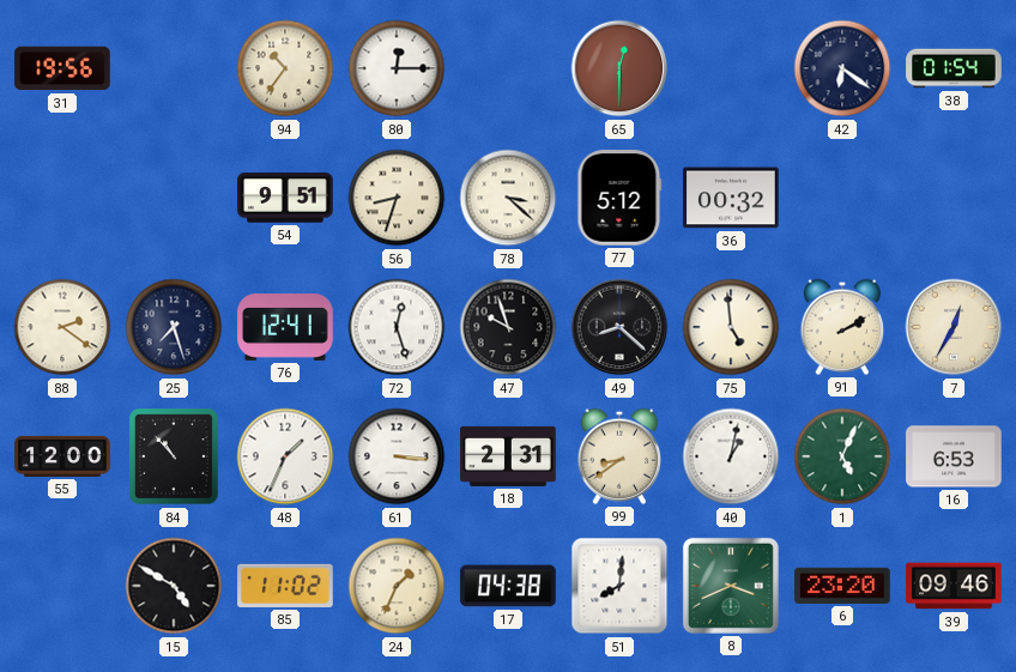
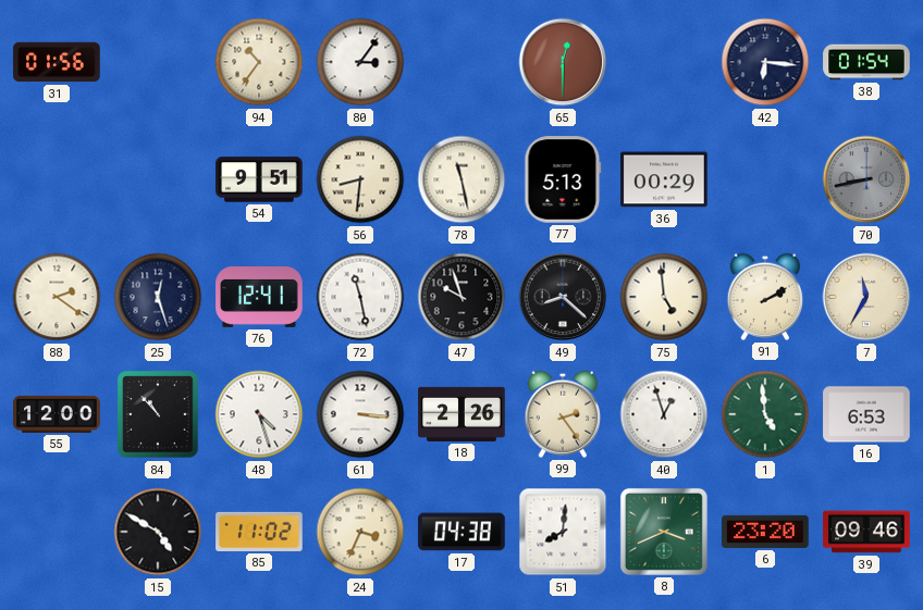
31: 19:56 -> 01:56
80: 12:15 -> 3:06
42: 6:21 -> 6:16
56: 8:33 -> 8:31
78: 3:22 -> 11:28
77: 5:12 -> 5:13
36: 00:32 -> 00:29
70: none -> 8:43
25: 7:27 -> 12:27
72: 12:27 -> 11:28
7: 12:35 -> 11:35
48: 1:34 -> 4:27
18: 2:31 -> 2:26
99: 8:39 -> 2:24
40: 1:02 -> 12:57
1: 5:04 -> 4:59
24: 1:34 -> 3:34
